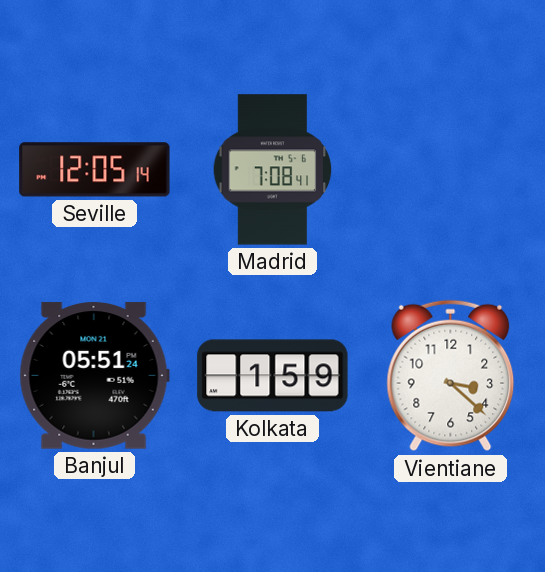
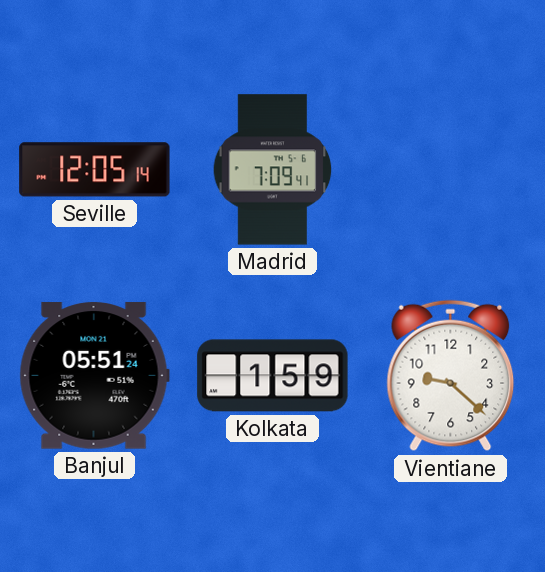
Madrid: 7:08 -> 7:09
Vientiane: 3:22 -> 9:22
